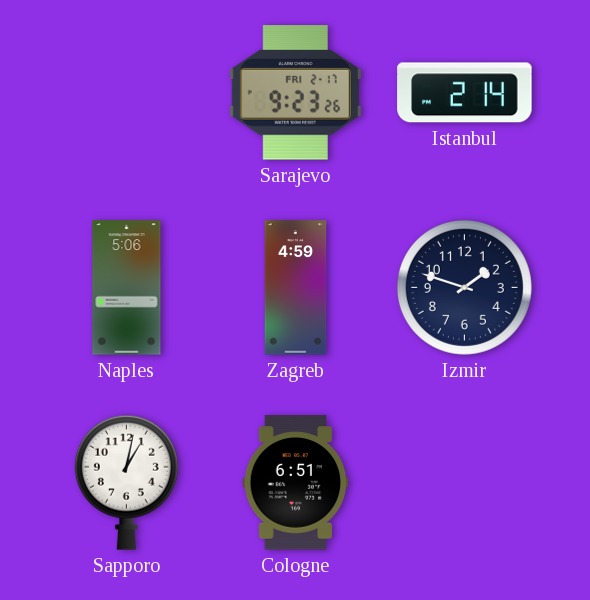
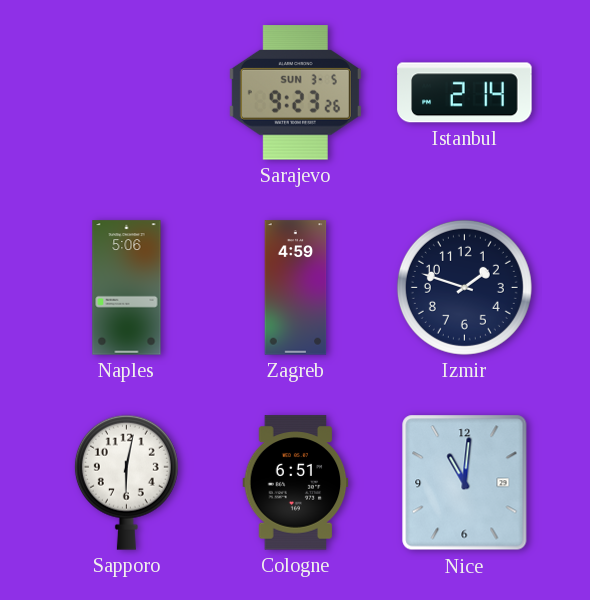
Sarajevo date: FRI 2-17 -> SUN 3-5
Sapporo: 1:02 -> 6:02
Nice: none -> 11:01
